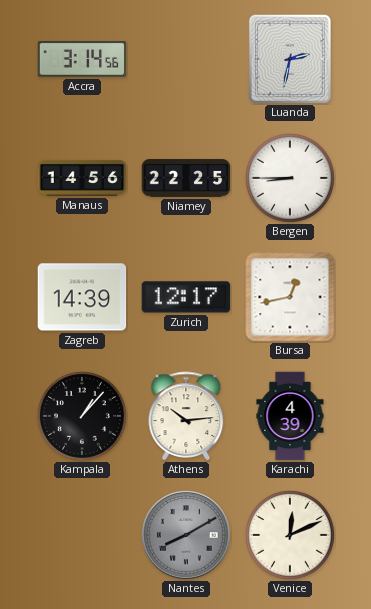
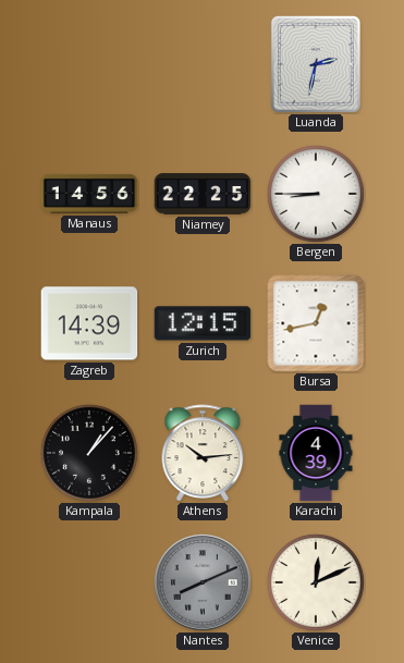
Accra: 3:14 -> none
Zurich: 12:17 -> 12:15
Nantes: 8:10 -> 8:11
